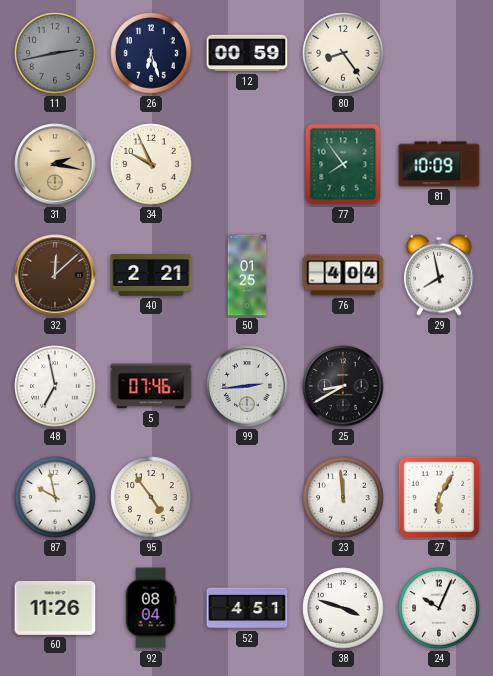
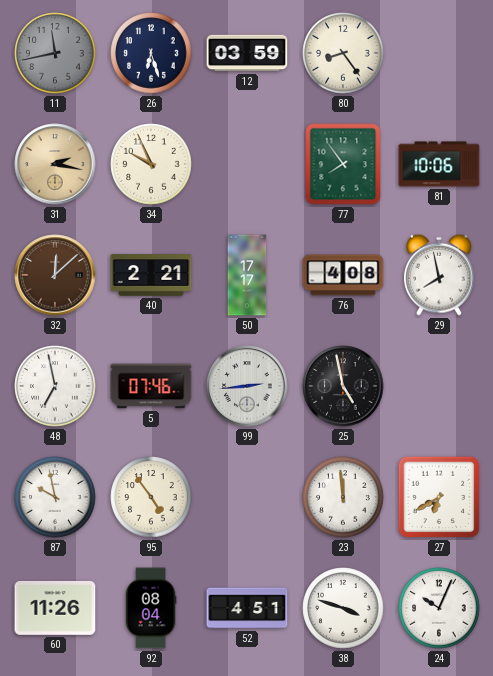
11: 2:43 -> 11:43
12: 00:59 -> 03:59
81: 10:09 -> 10:06
50: 01:25 -> 17:17
76: 4:04 -> 4:08
25: 8:40 -> 4:58
27: 6:05 -> 6:40
